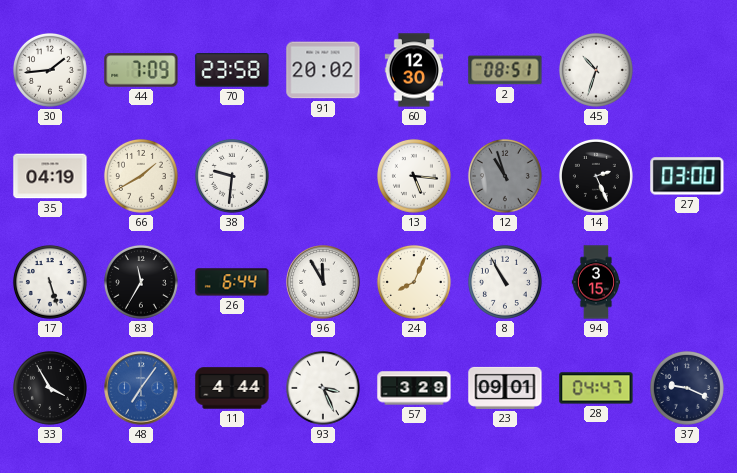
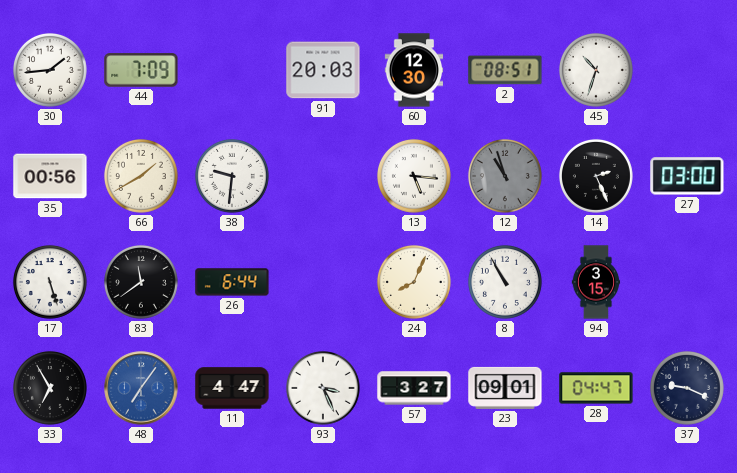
70: 23:58 -> none
91: 20:02 -> 20:03
35: 04:19 -> 00:56
83: 11:35 -> 11:39
96: 11:55 -> none
33: 3:55 -> 6:55
11: 4:44 -> 4:47
57: 3:29 -> 3:27
